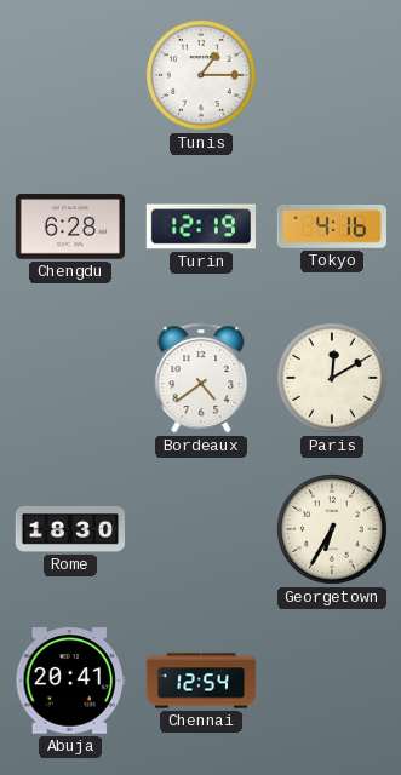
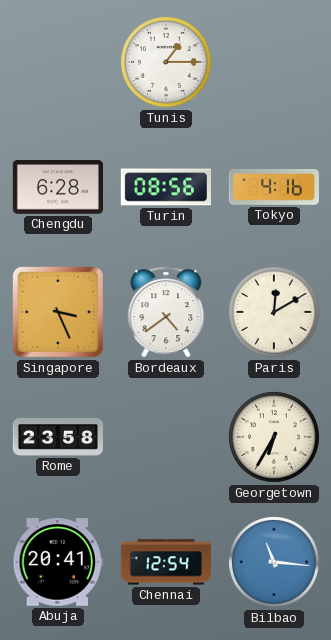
Turin: 12:19 -> 08:56
Singapore: none -> 3:26
Rome: 18:30 -> 23:58
Bilbao: none -> 11:16
